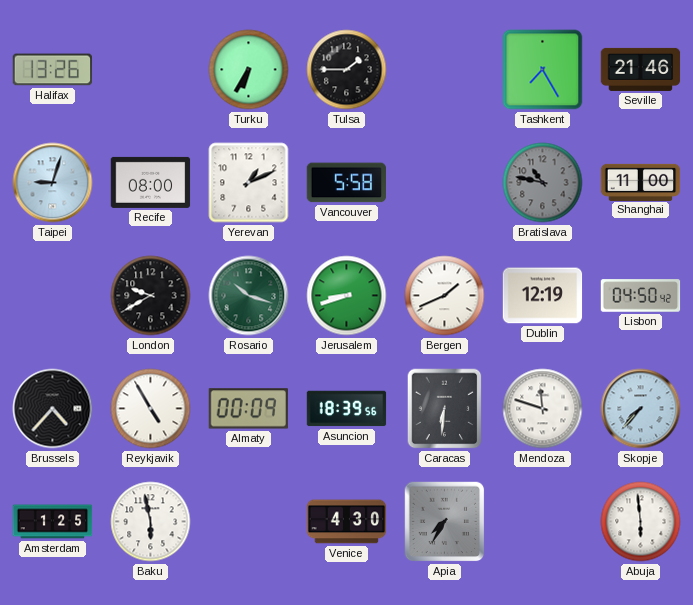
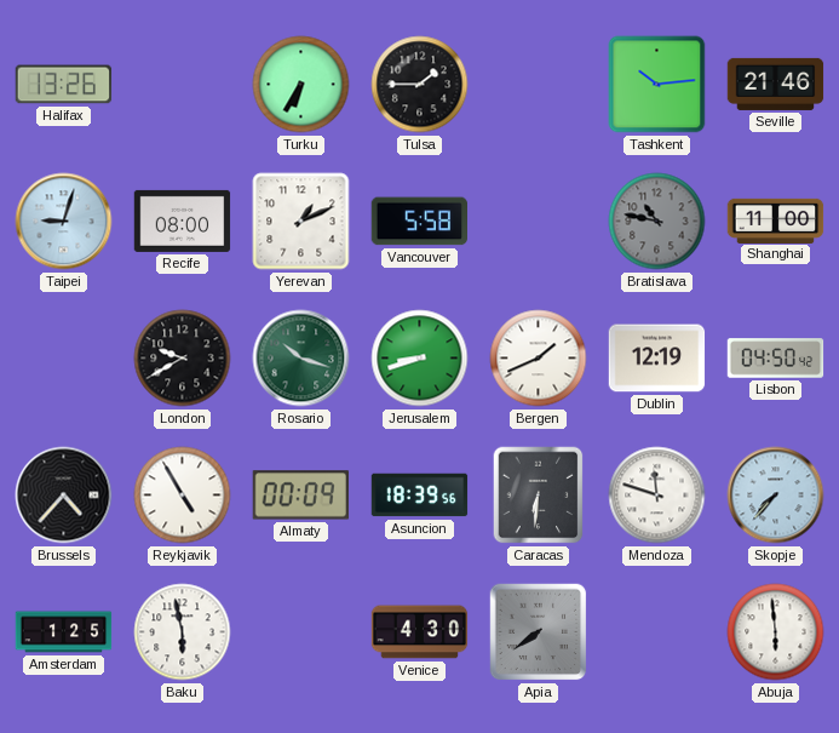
Tashkent: 7:25 -> 10:14
Apia: 7:35 -> 7:39
